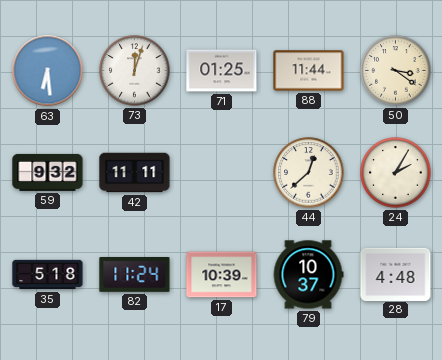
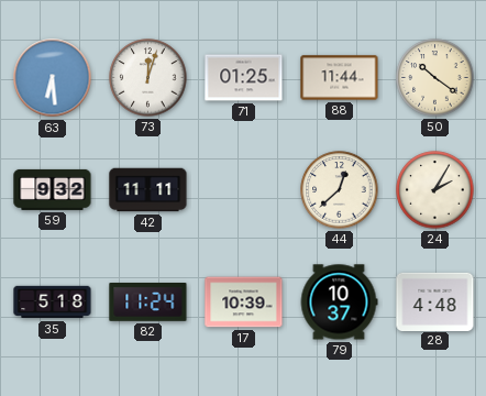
50: 3:21 -> 10:21
